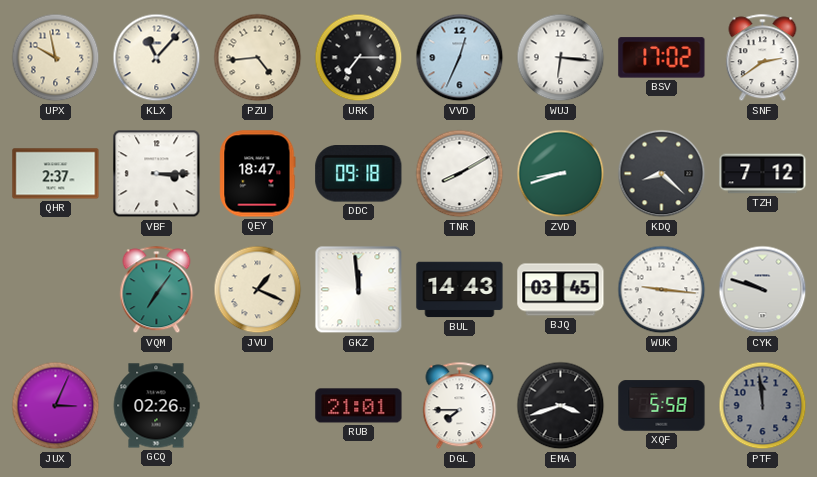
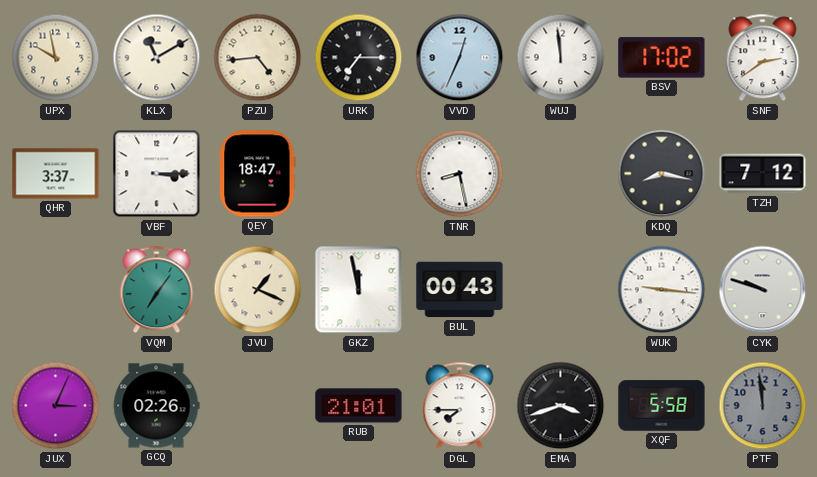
KLX: 11:07 -> 11:10
WUJ: 6:16 -> 11:59
QHR: 2:37 -> 3:37
DDC: 09:18 -> none
TNR: 8:10 -> 8:28
ZVD: 8:42 -> none
KDQ: 8:22 -> 8:17
GKZ: 11:59 -> 11:58
BUL: 14:43 -> 00:43
BJQ: 03:45 -> none
